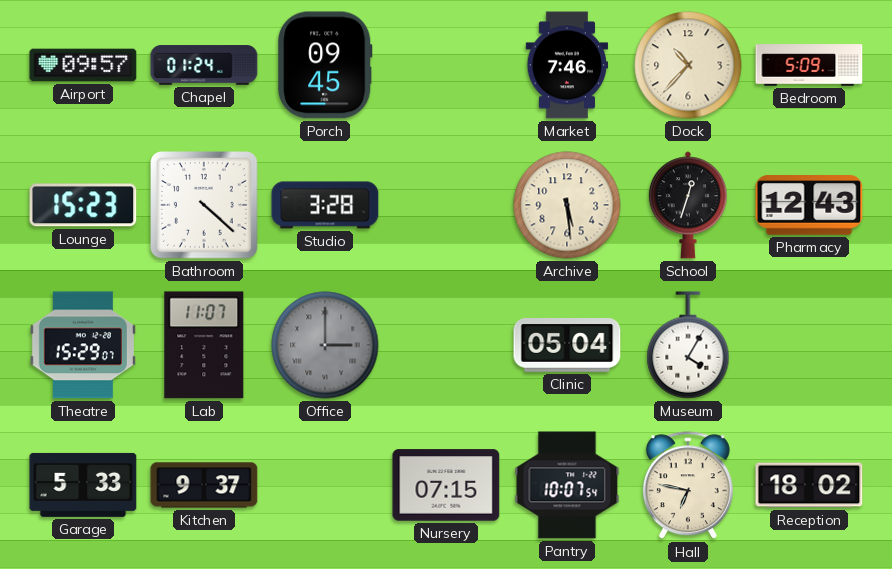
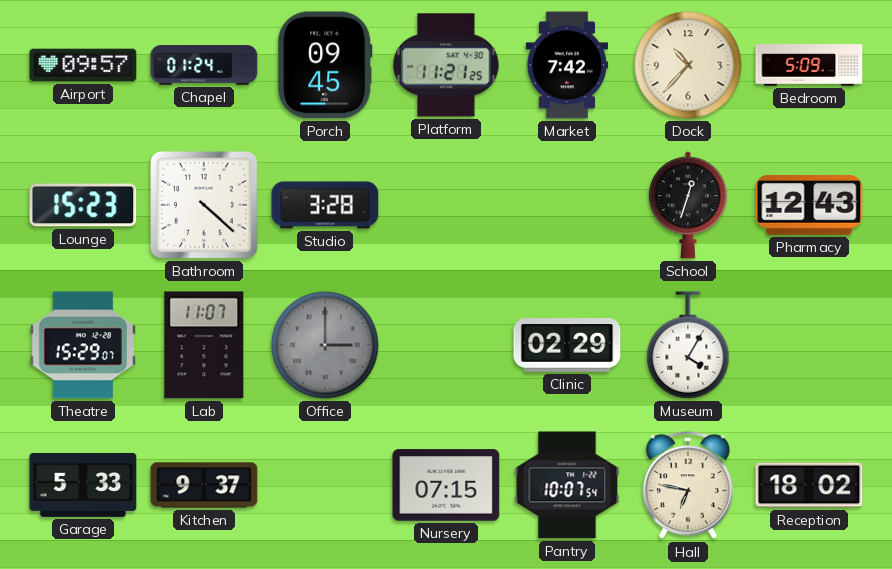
Platform: none -> 11:21
Market: 7:46 -> 7:42
Archive: 5:29 -> none
Clinic: 05:04 -> 02:29
